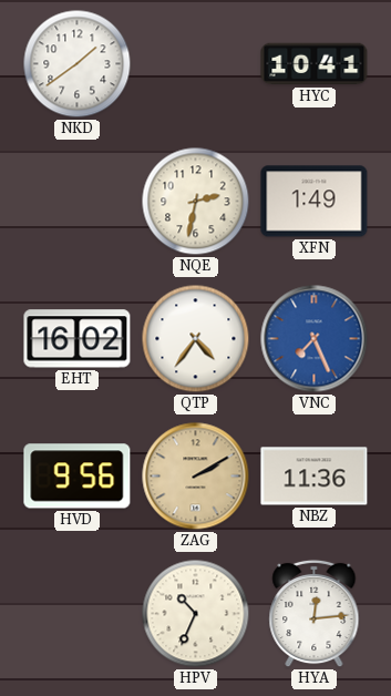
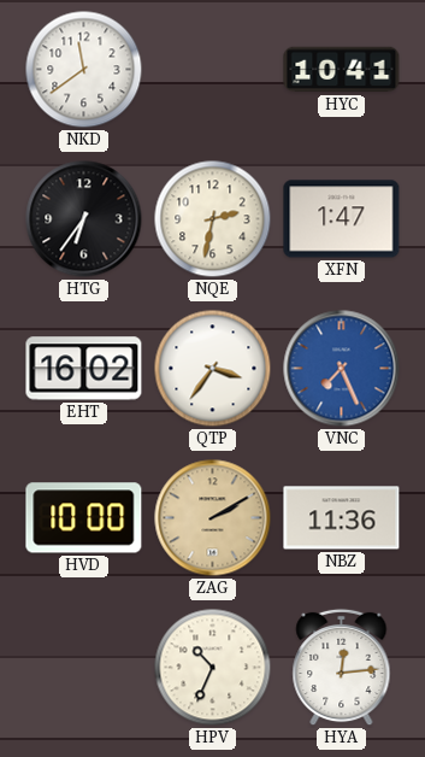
NKD: 1:39 -> 11:39
HTG: none -> 6:36
XFN: 1:49 -> 1:47
QTP: 4:36 -> 3:36
HVD: 9:56 -> 10:00
